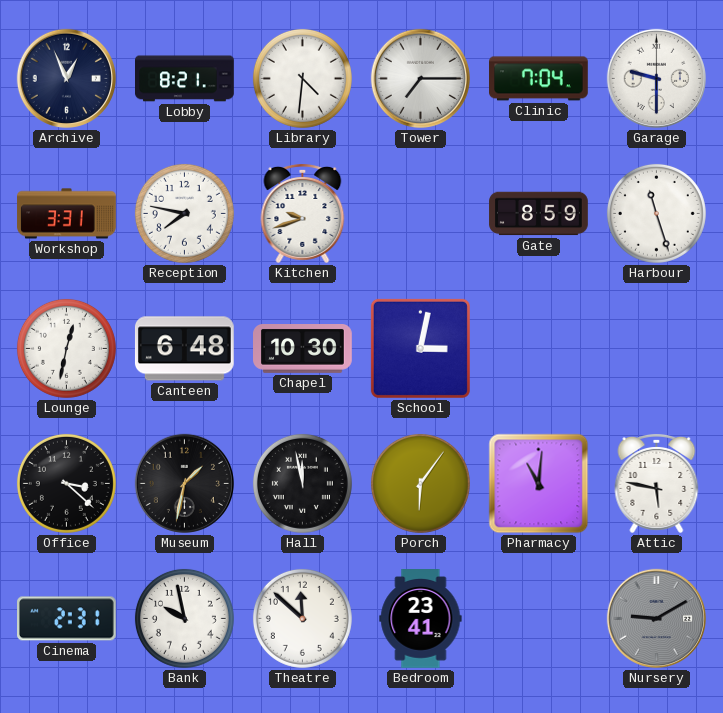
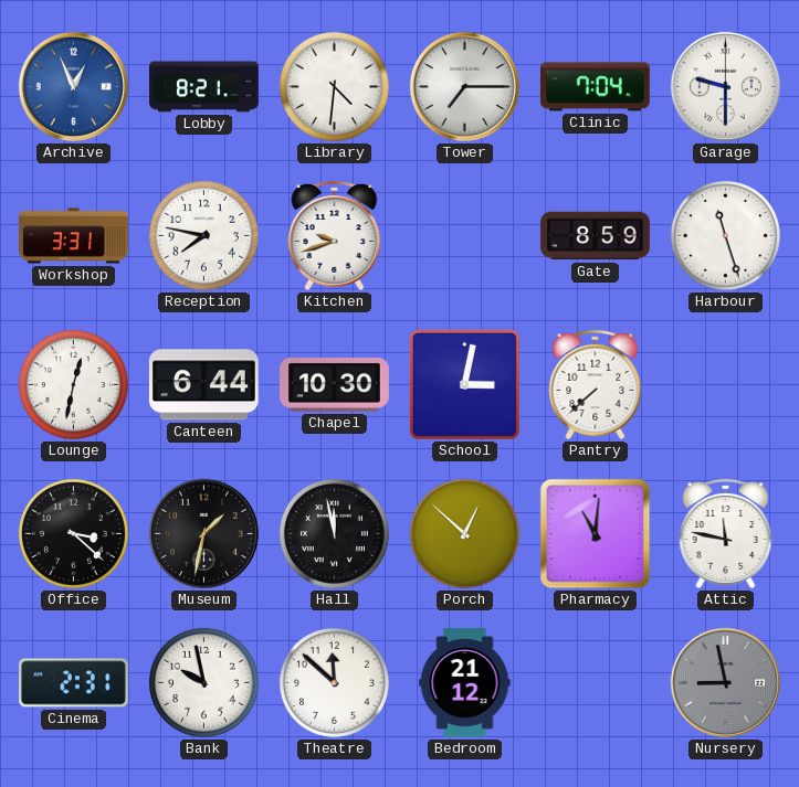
Archive dial: navy -> blue
Canteen: 6:48 -> 6:44
Pantry: none -> 7:38
Porch: 6:06 -> 12:52
Attic: 5:47 -> 11:47
Bedroom: 23:41 -> 21:12
Nursery: 9:10 -> 8:58
